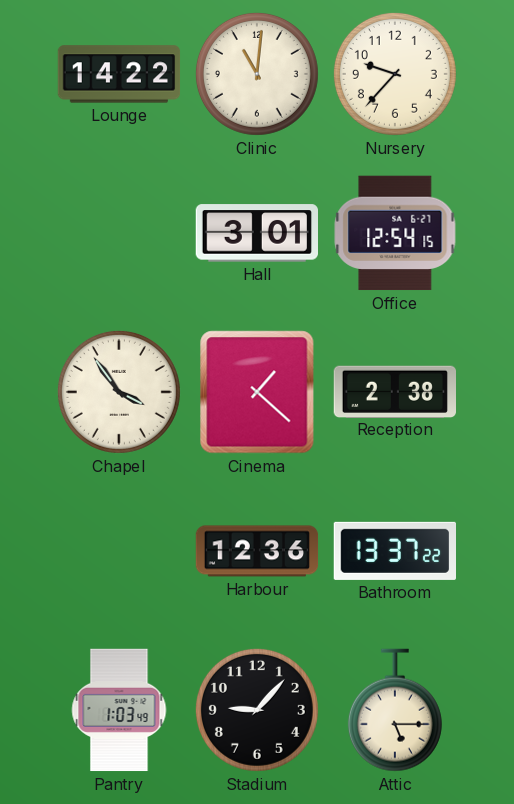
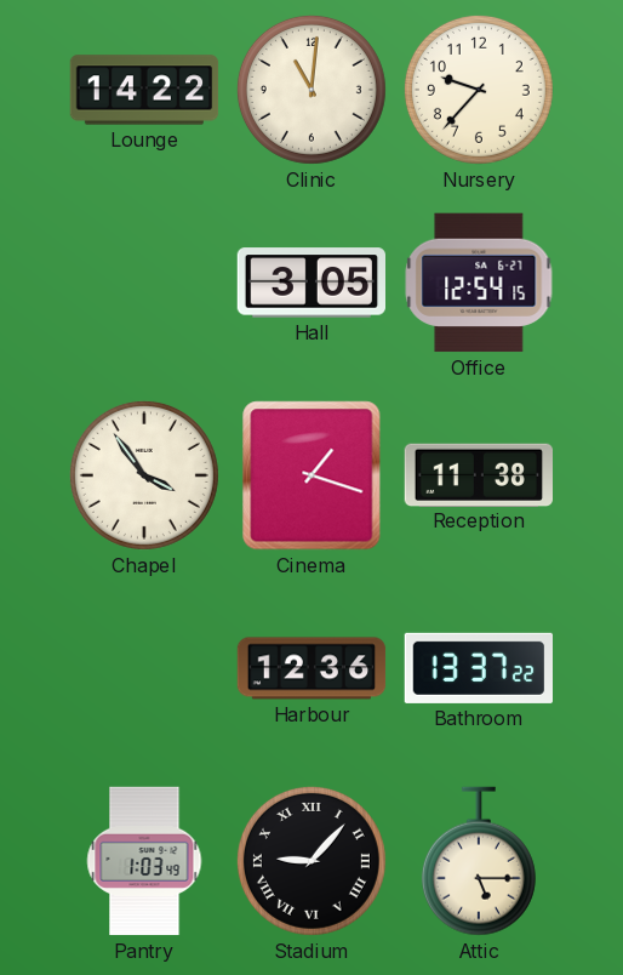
Hall: 3:01 -> 3:05
Cinema: 1:22 -> 1:18
Reception: 2:38 -> 11:38
Stadium numerals: Arabic -> Roman
